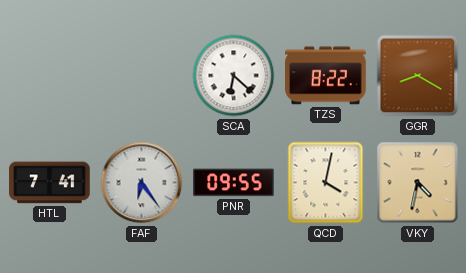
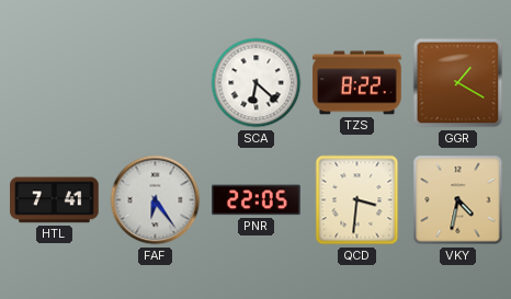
GGR: 8:20 -> 1:20
PNR: 09:55 -> 22:05
QCD: 4:02 -> 3:31
